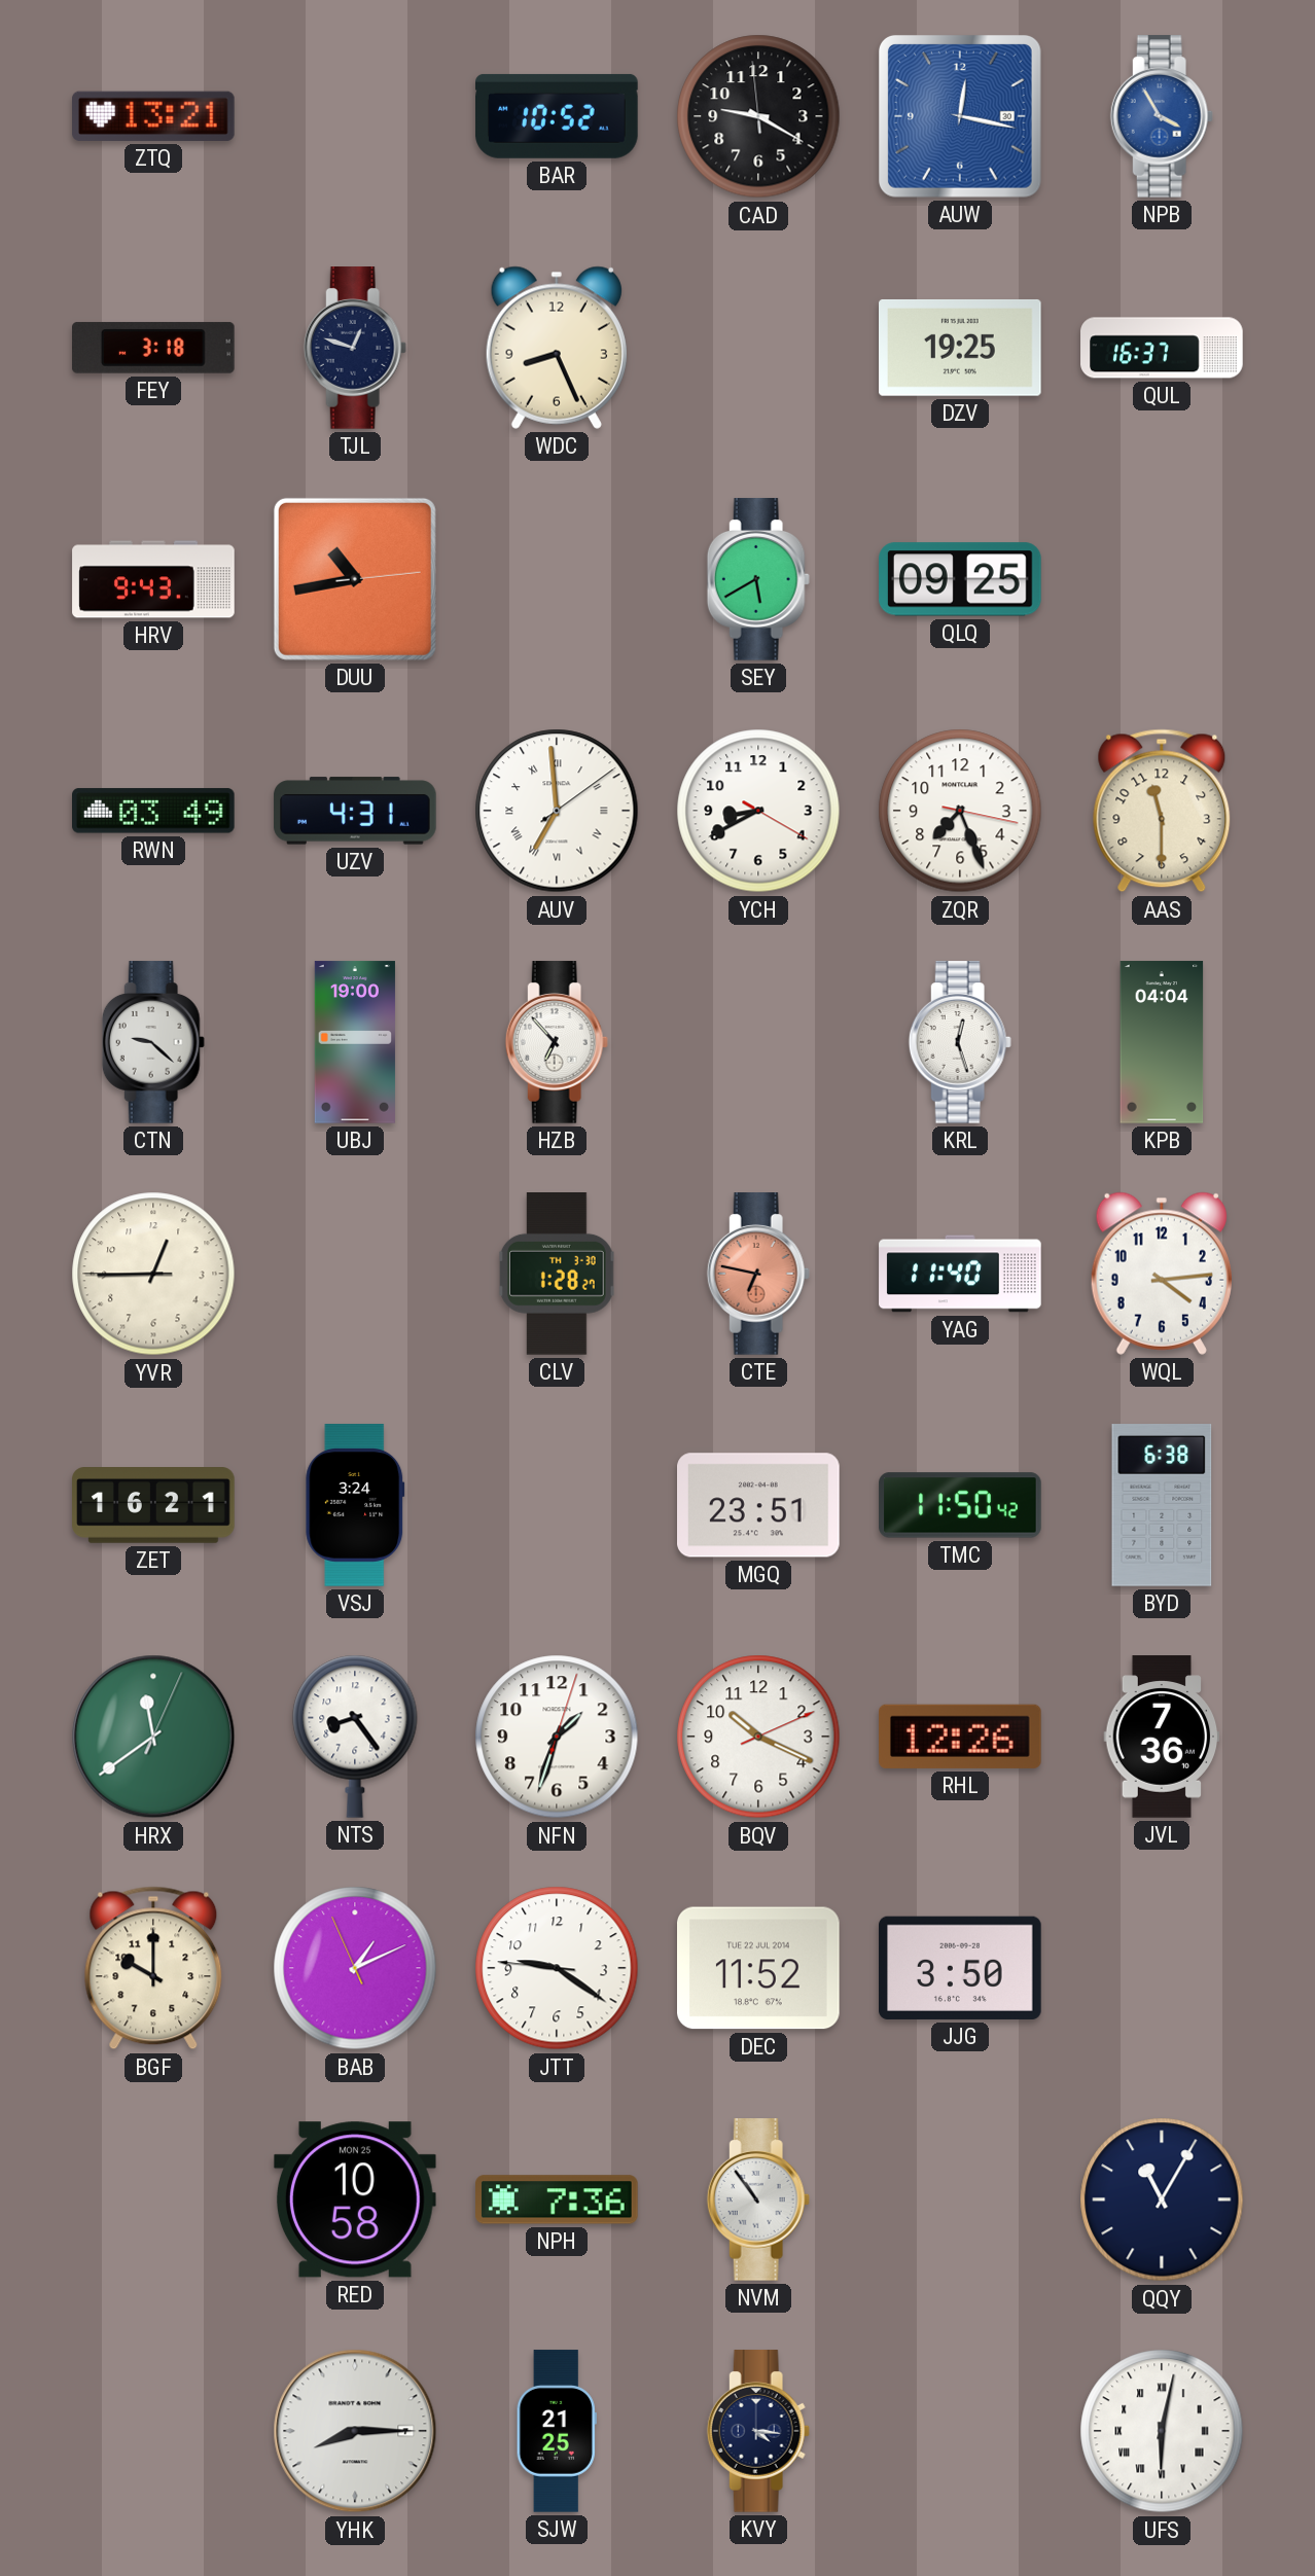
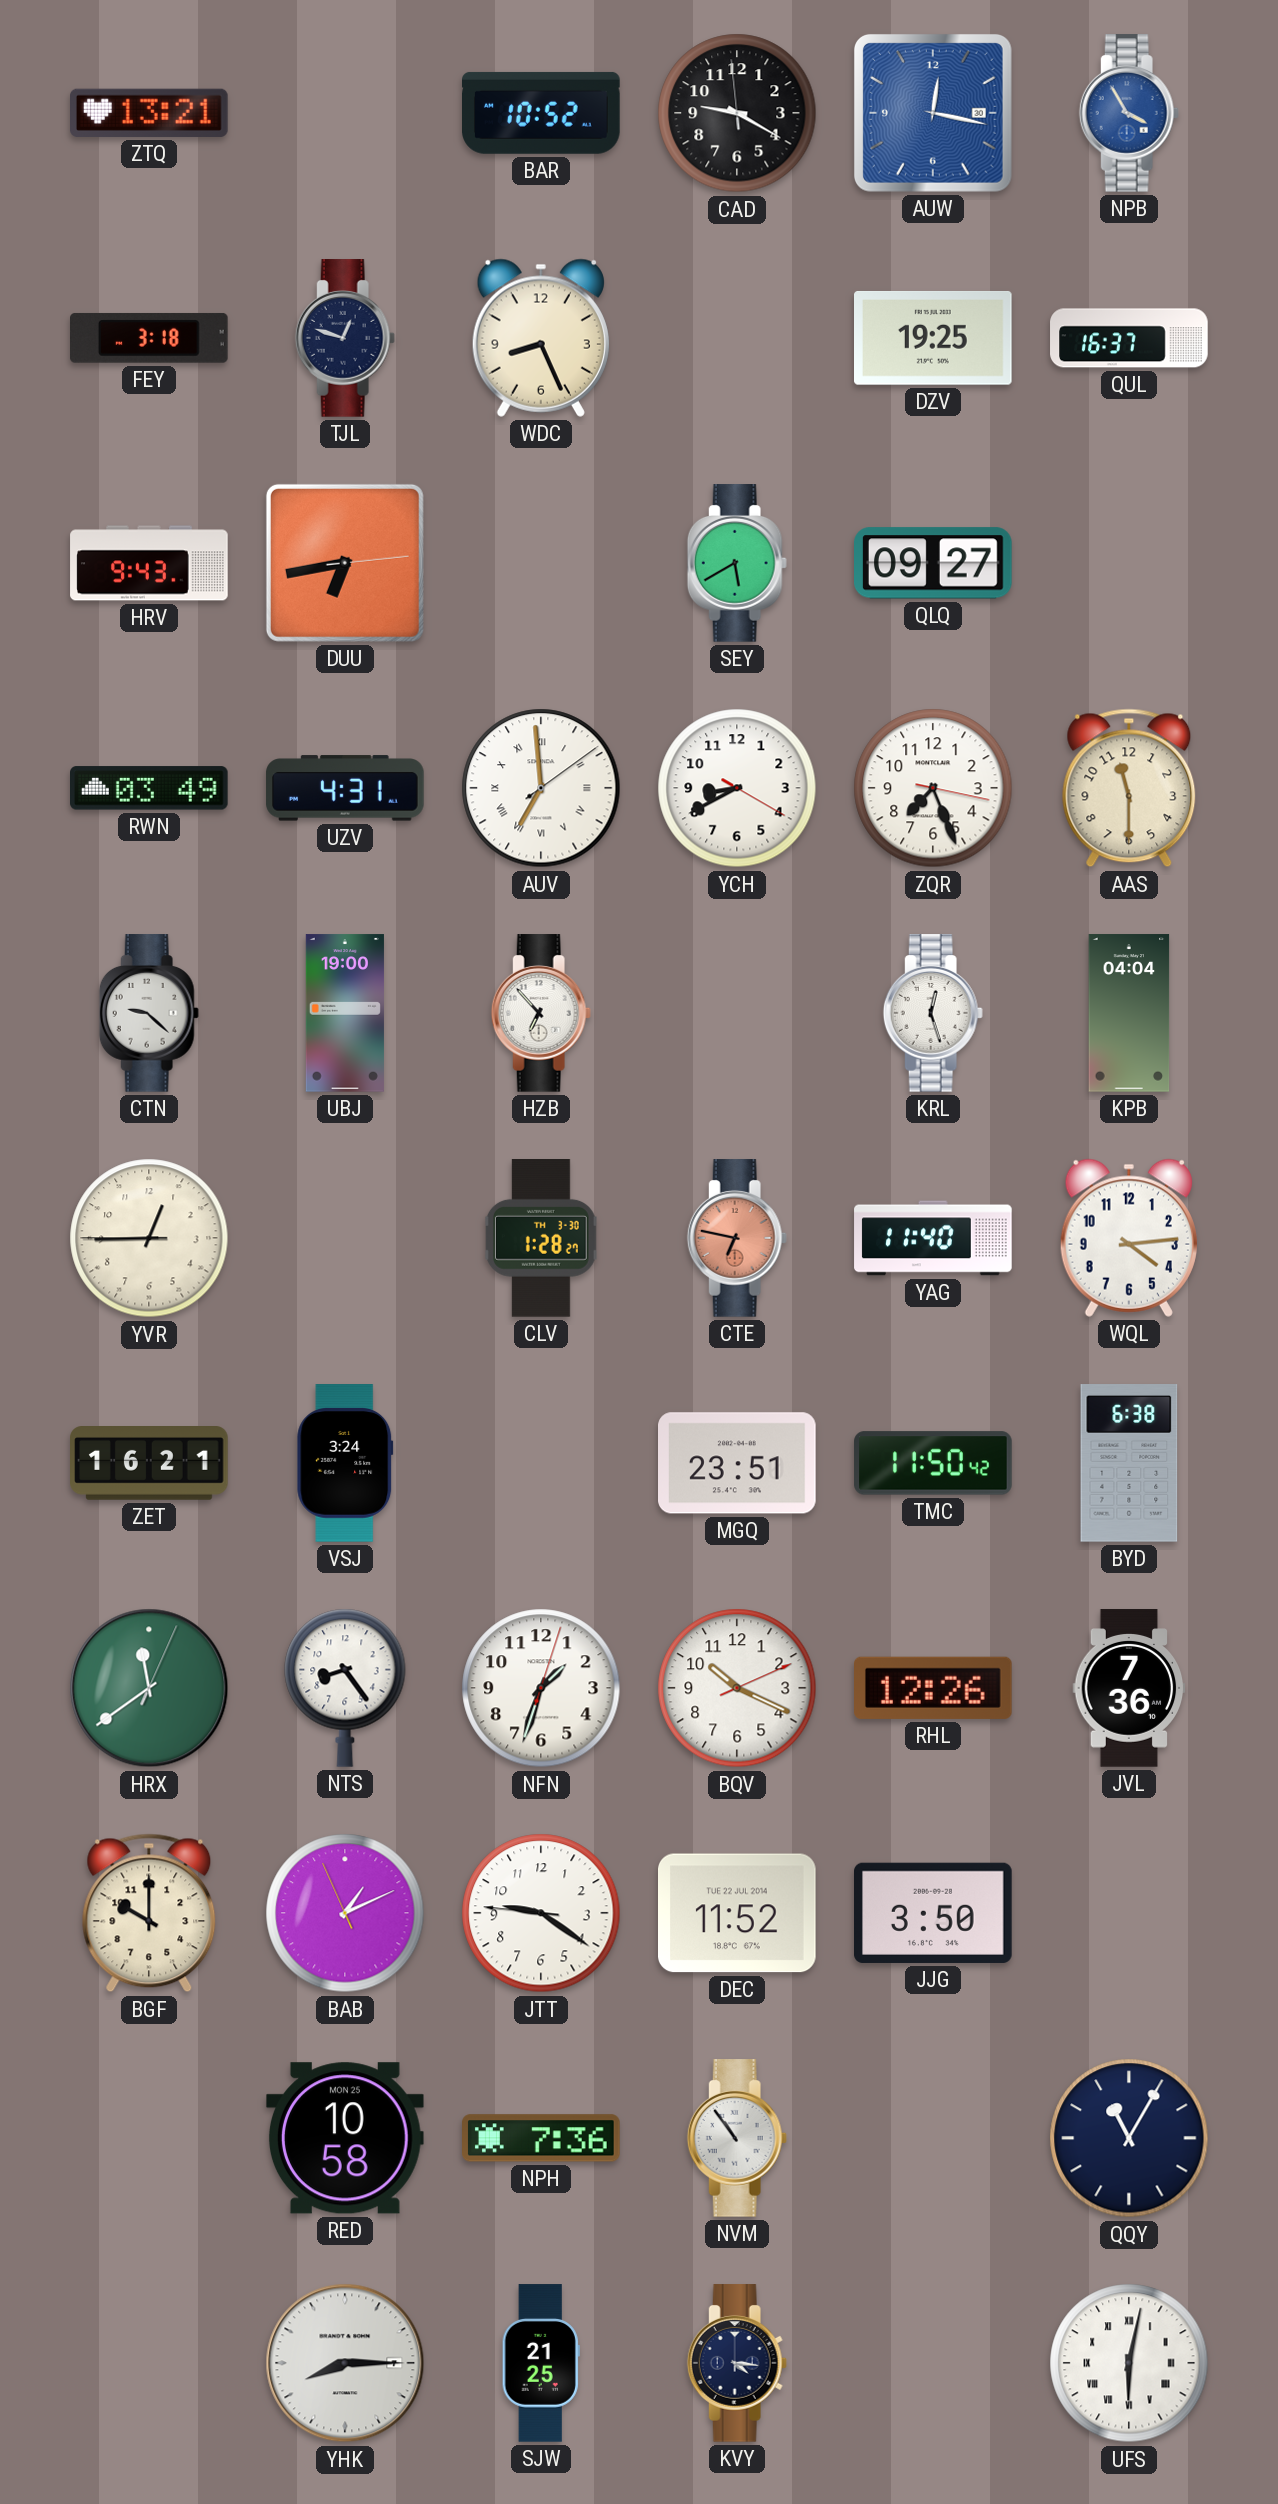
DUU: 10:43 -> 6:43
QLQ: 09:25 -> 09:27
